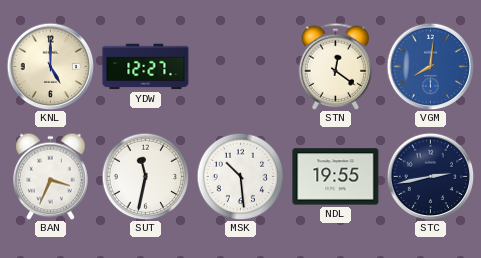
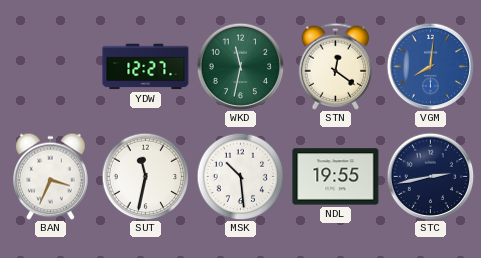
KNL: 5:00 -> none
WKD: none -> 11:32
